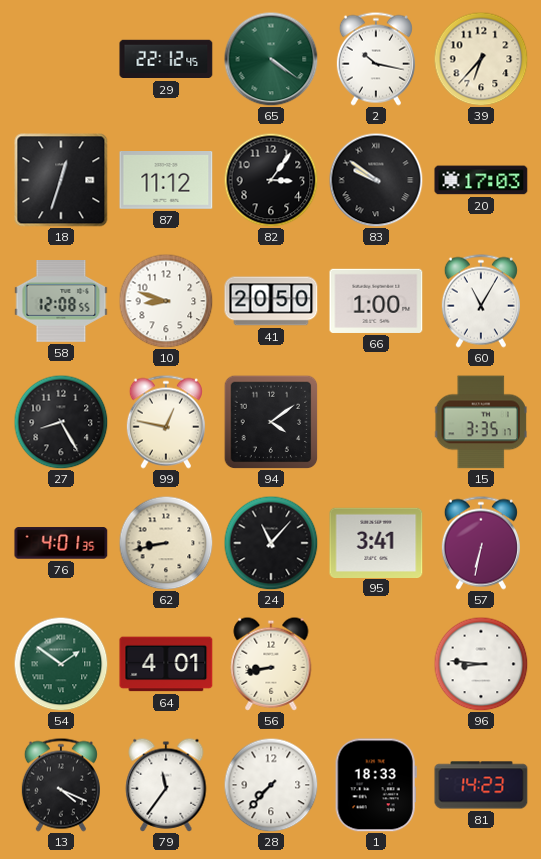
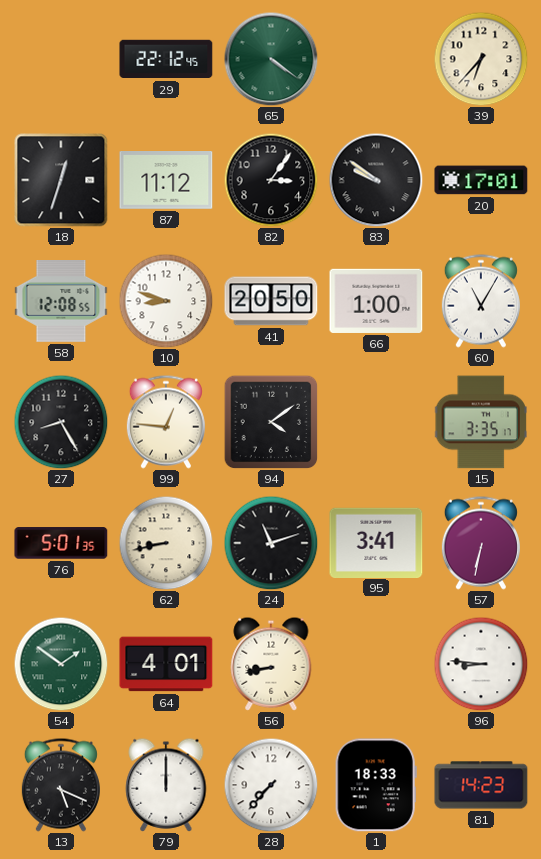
2: 10:17 -> none
20: 17:03 -> 17:01
99: 12:47 -> 12:46
76: 4:01 -> 5:01
24: 11:07 -> 11:12
13: 4:19 -> 5:19
79: 11:36 -> 12:00
